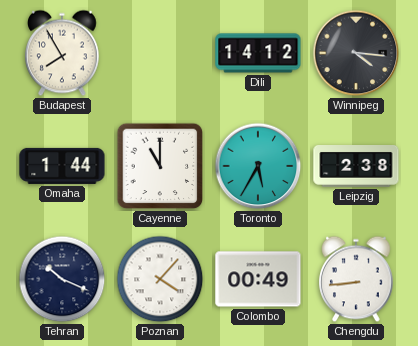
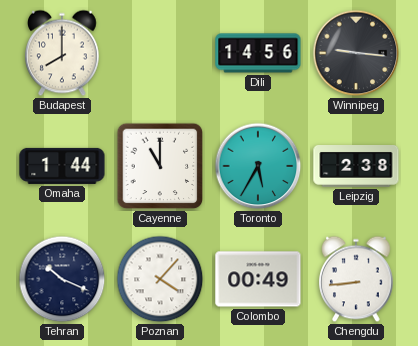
Budapest: 7:55 -> 8:00
Dili: 14:12 -> 14:56
Winnipeg: 4:16 -> 9:16
